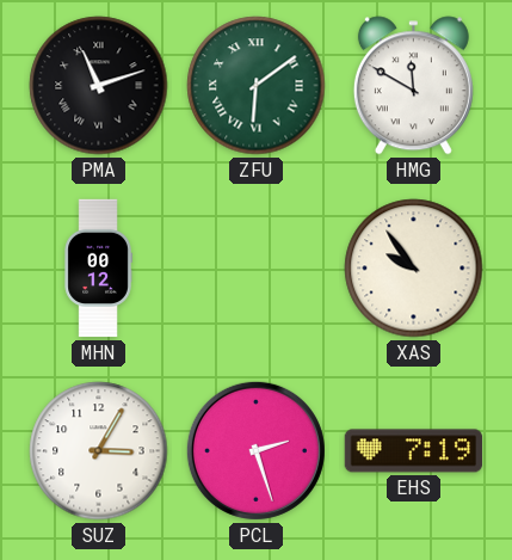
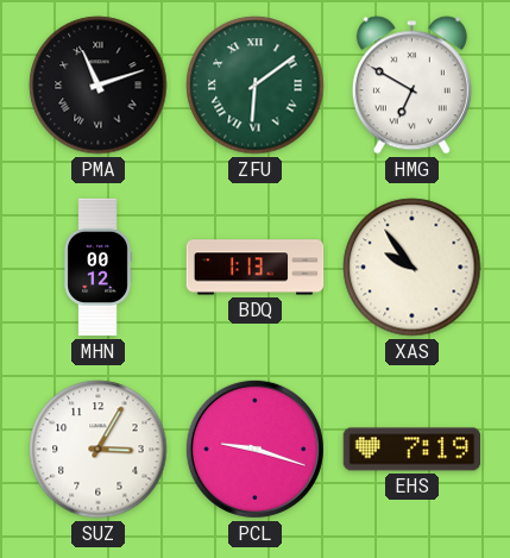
HMG: 11:50 -> 6:50
BDQ: none -> 1:13
PCL: 2:27 -> 9:18
